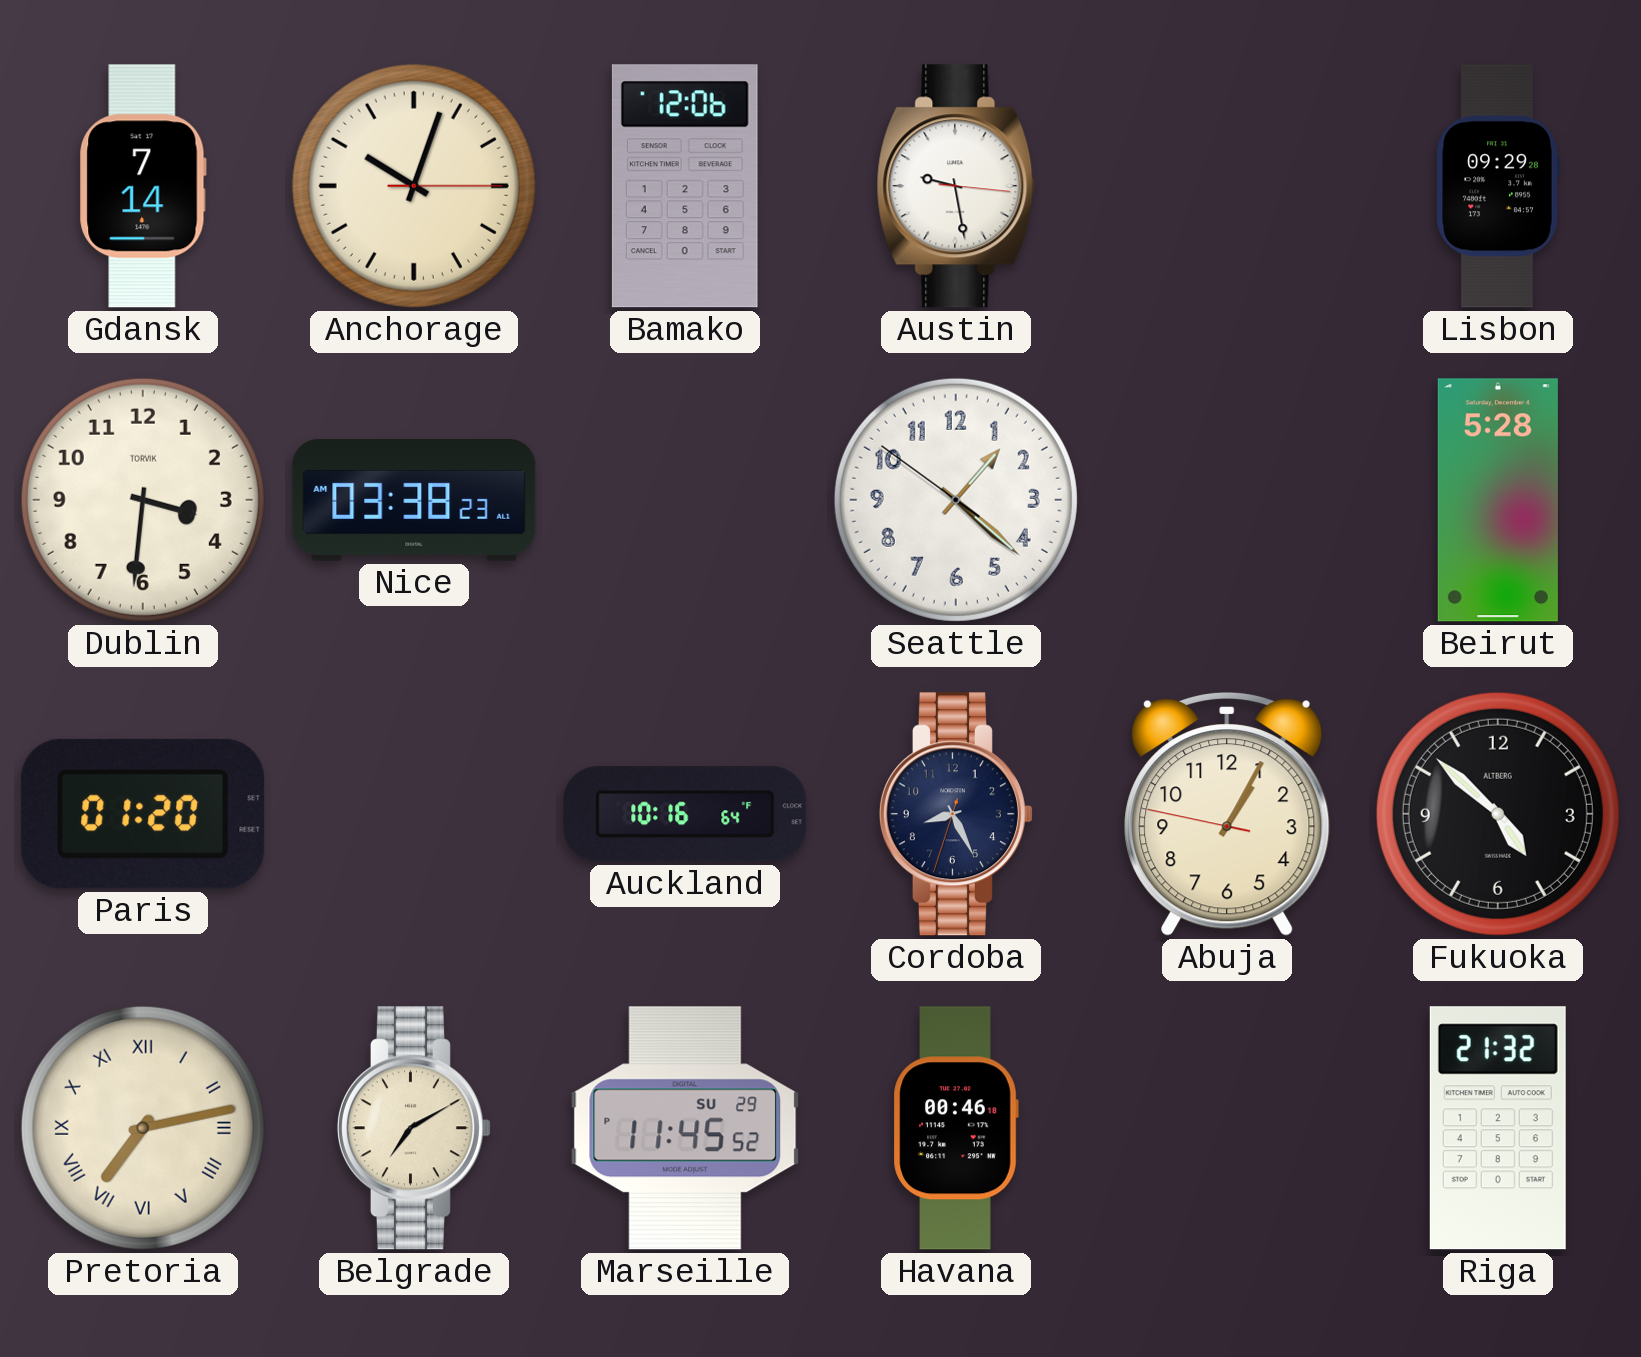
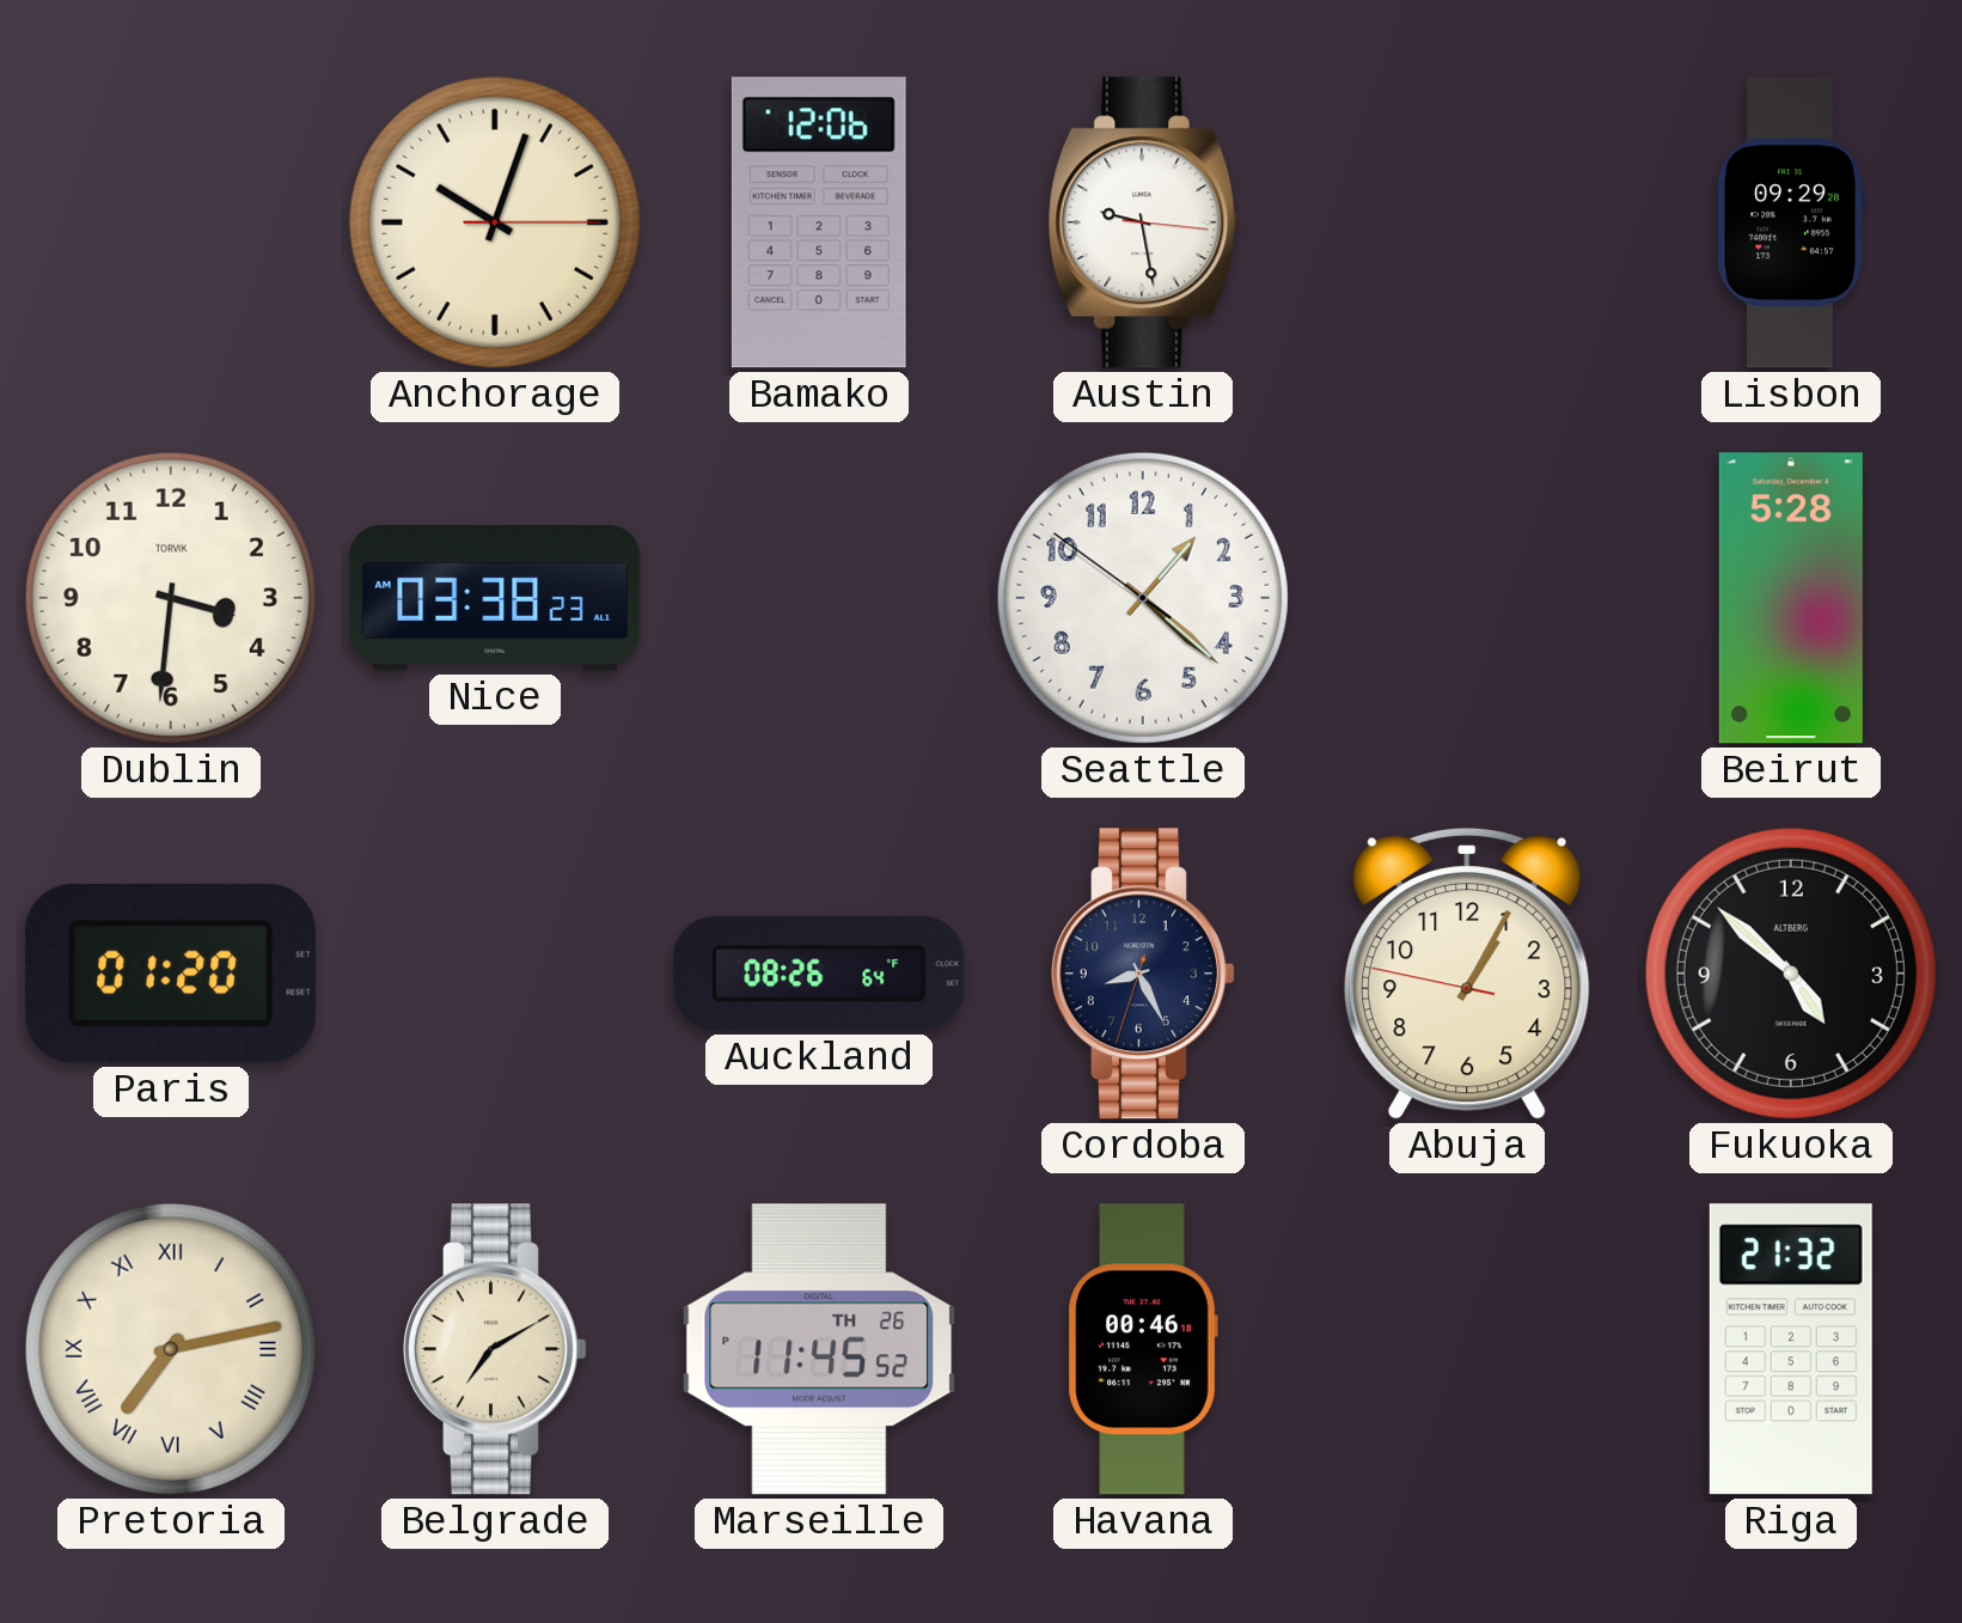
Gdansk: 7:14 -> none
Auckland: 10:16 -> 08:26
Marseille date: SU 29 -> TH 26
